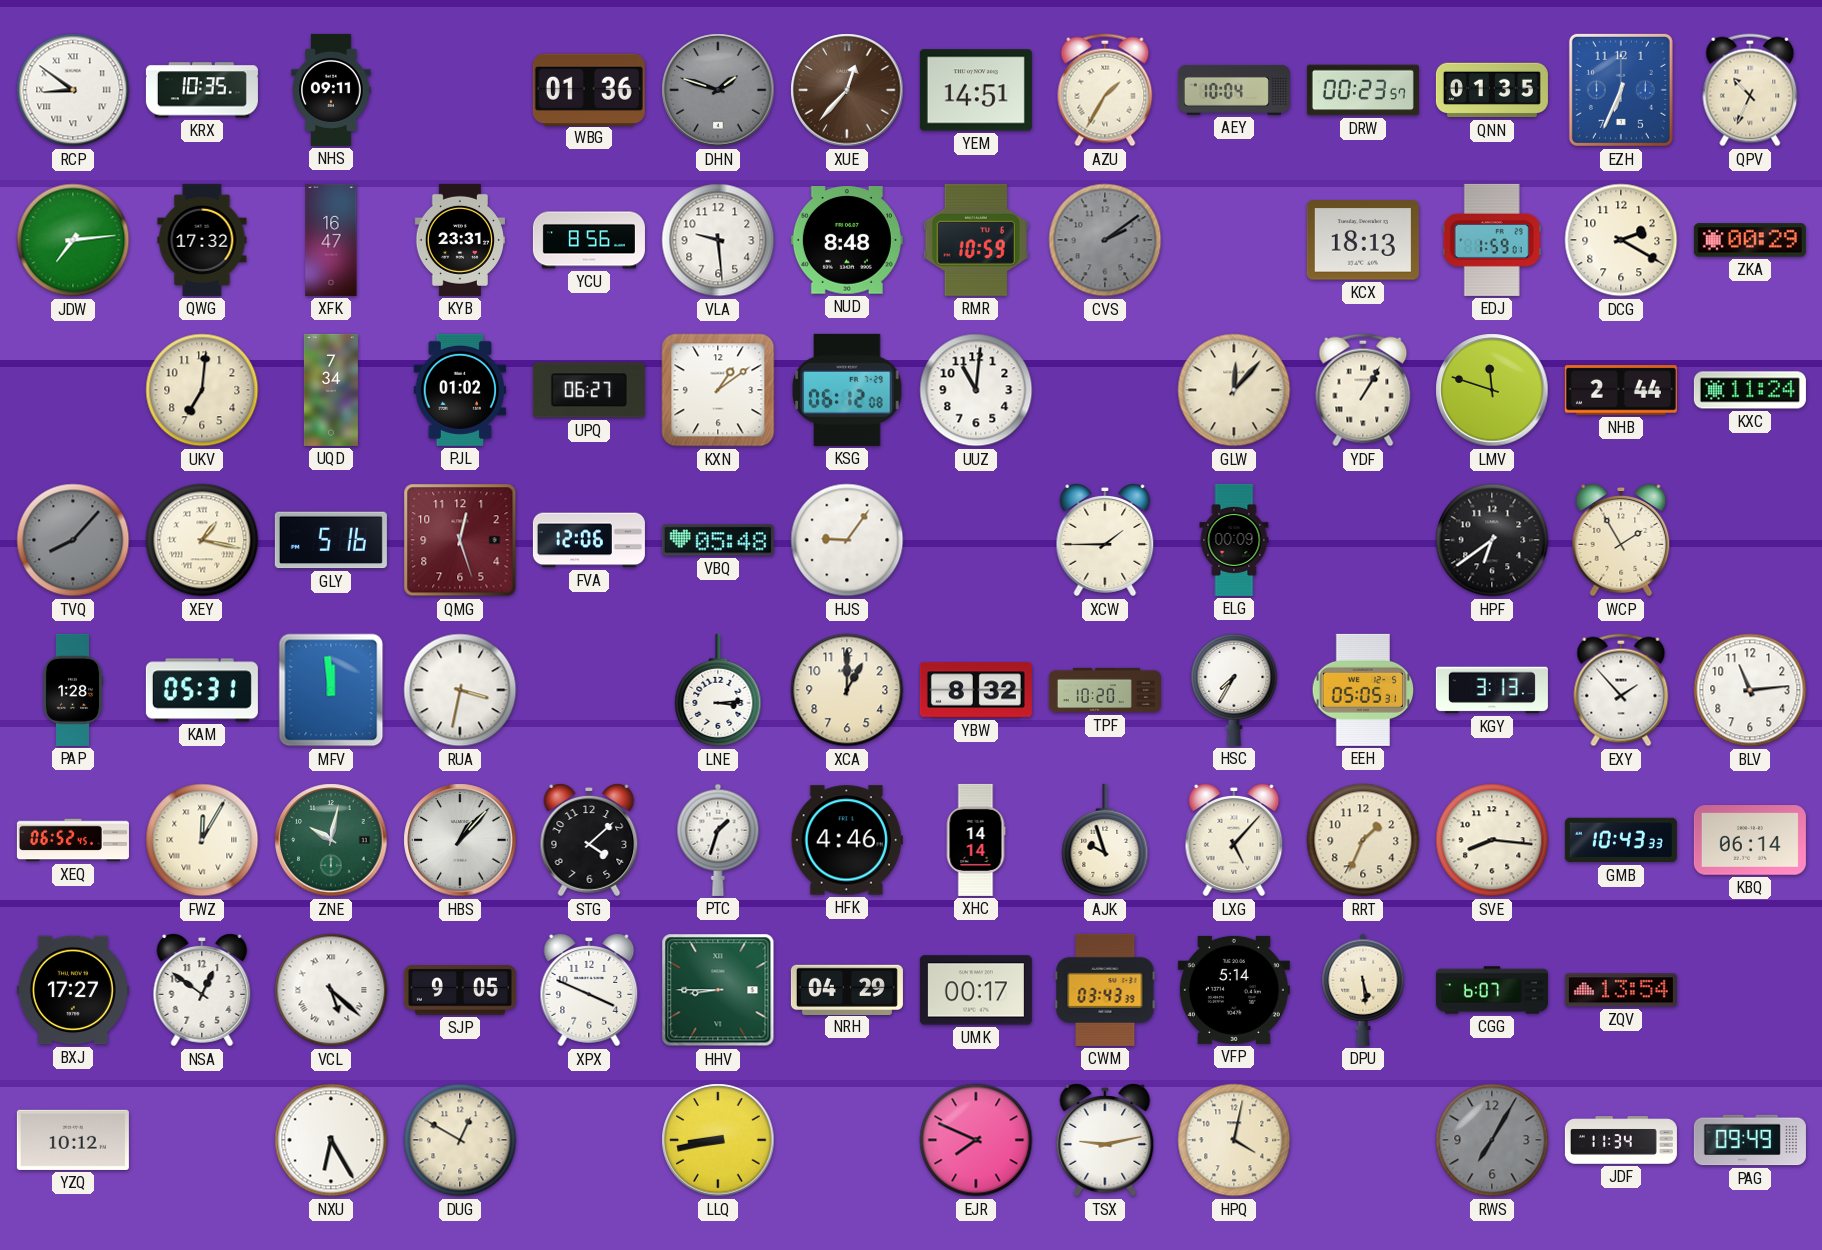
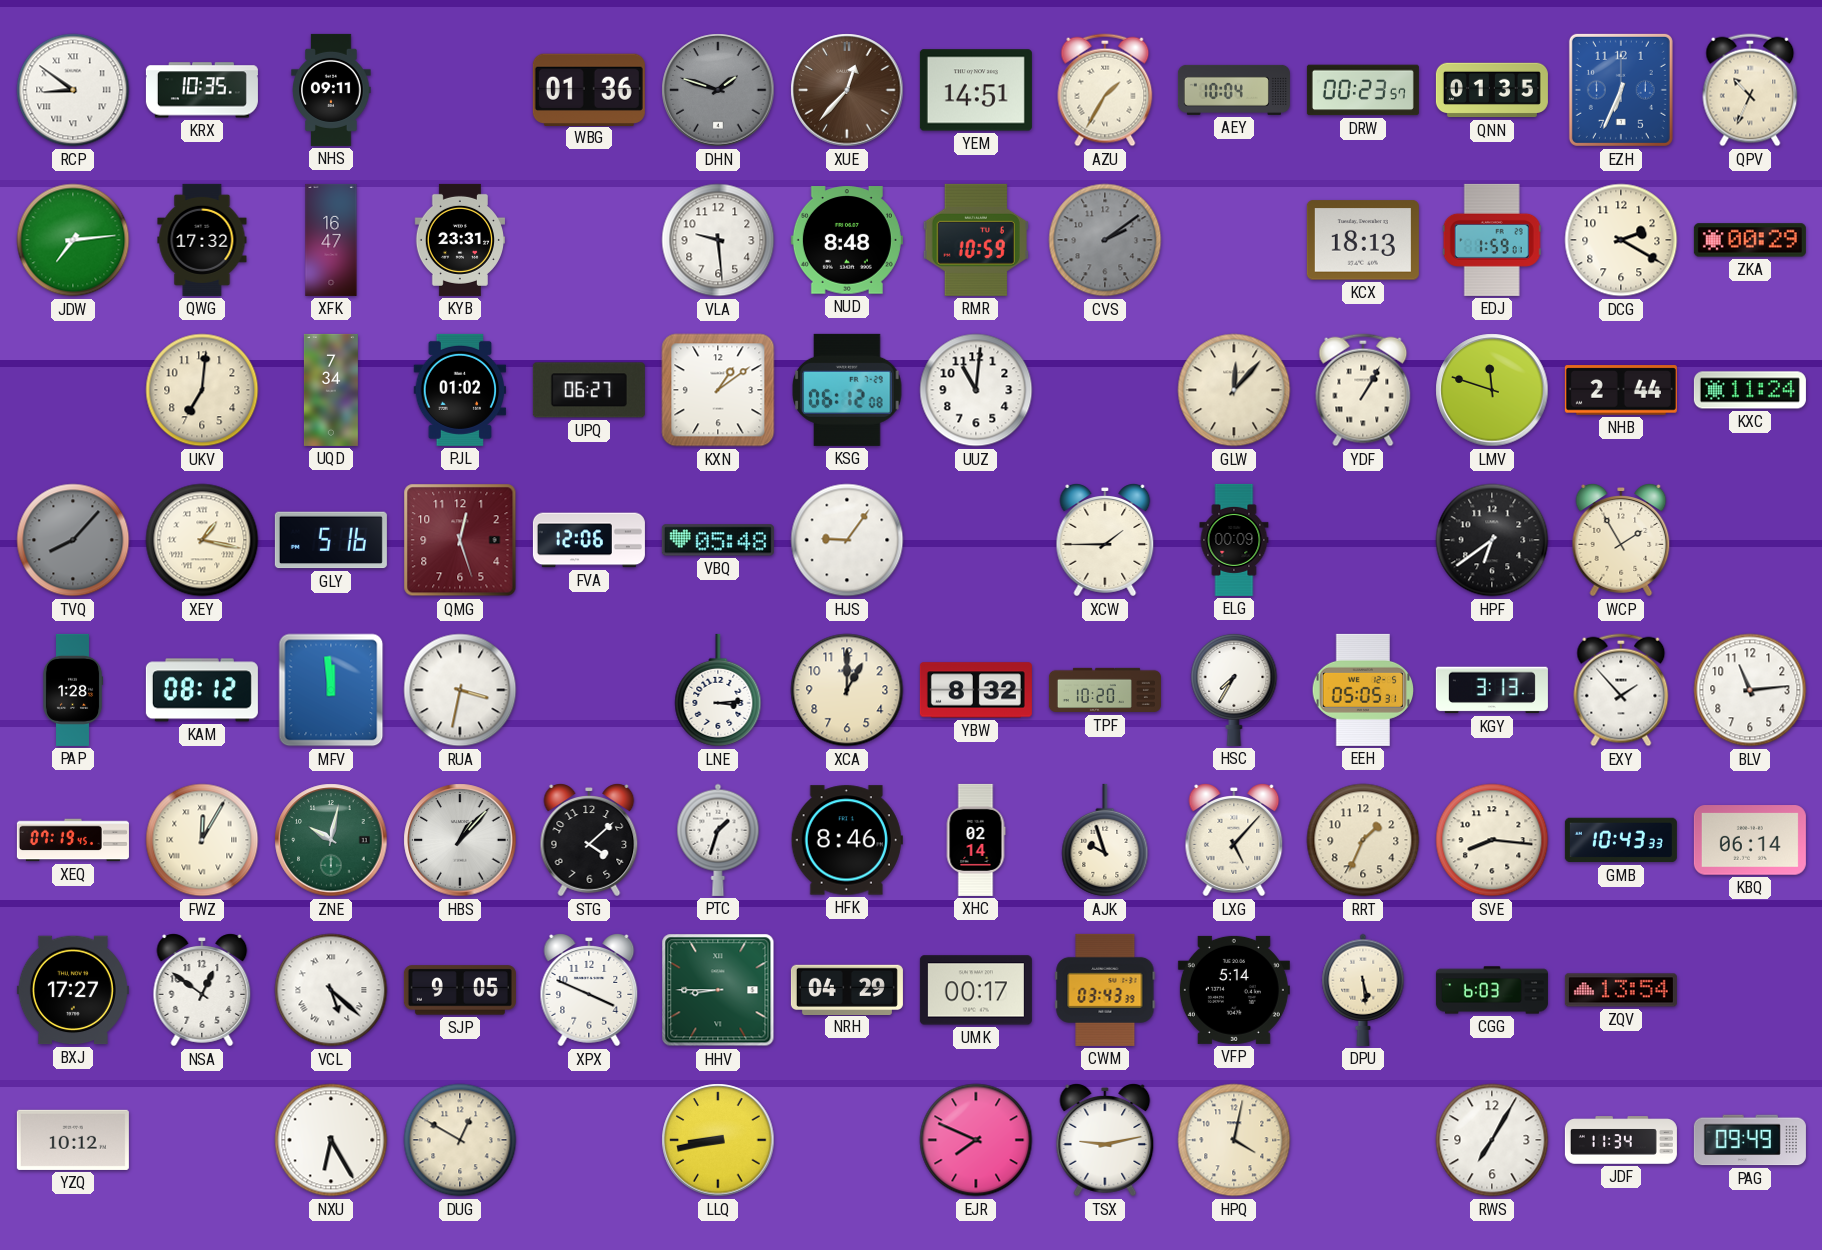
YCU: 8:56 -> none
KAM: 05:31 -> 08:12
XEQ: 06:52 -> 07:19
HFK: 4:46 -> 8:46
XHC: 14:14 -> 02:14
CGG: 6:07 -> 6:03
RWS dial: grey -> white
